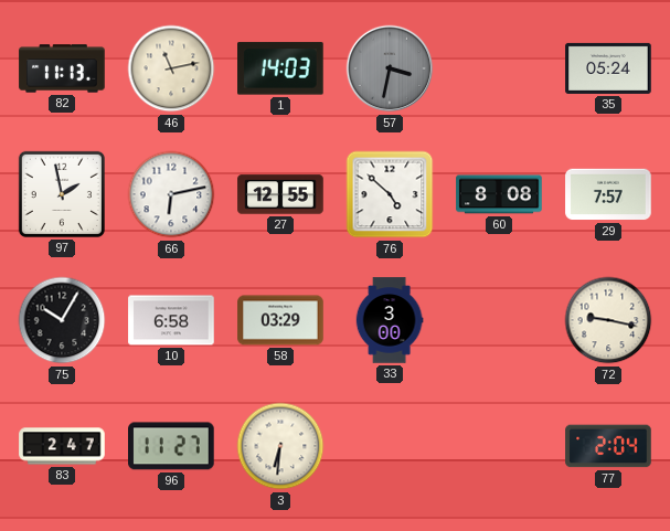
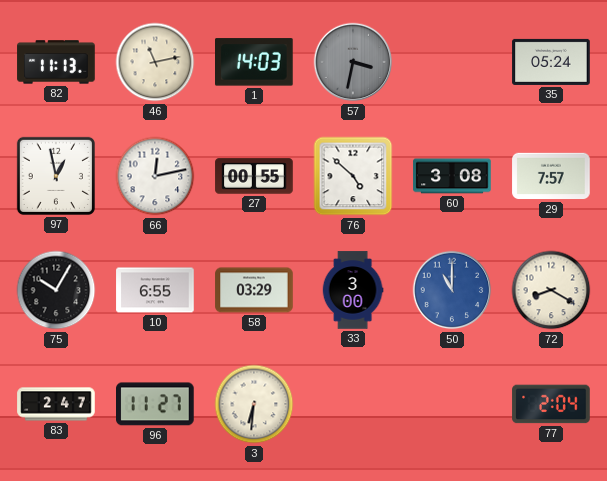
97: 1:58 -> 12:58
66: 6:13 -> 12:13
27: 12:55 -> 00:55
60: 8:08 -> 3:08
10: 6:58 -> 6:55
50: none -> 11:00
72: 9:17 -> 8:20
